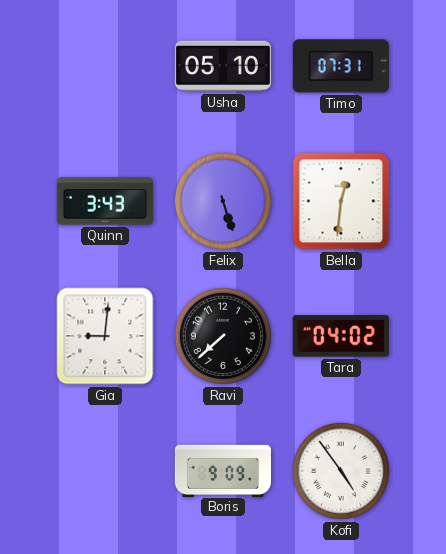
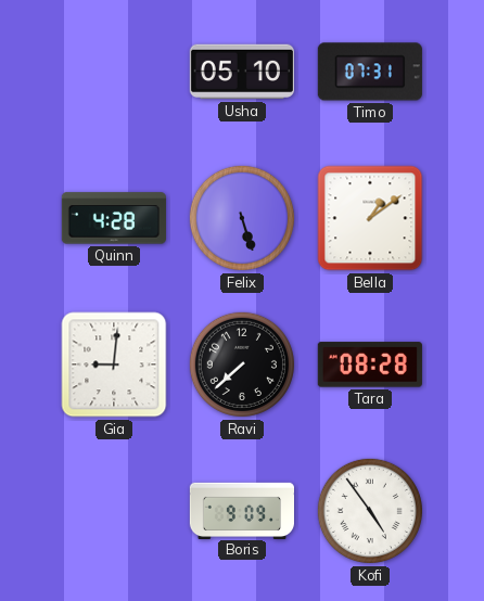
Quinn: 3:43 -> 4:28
Bella: 12:31 -> 1:09
Tara: 04:02 -> 08:28
